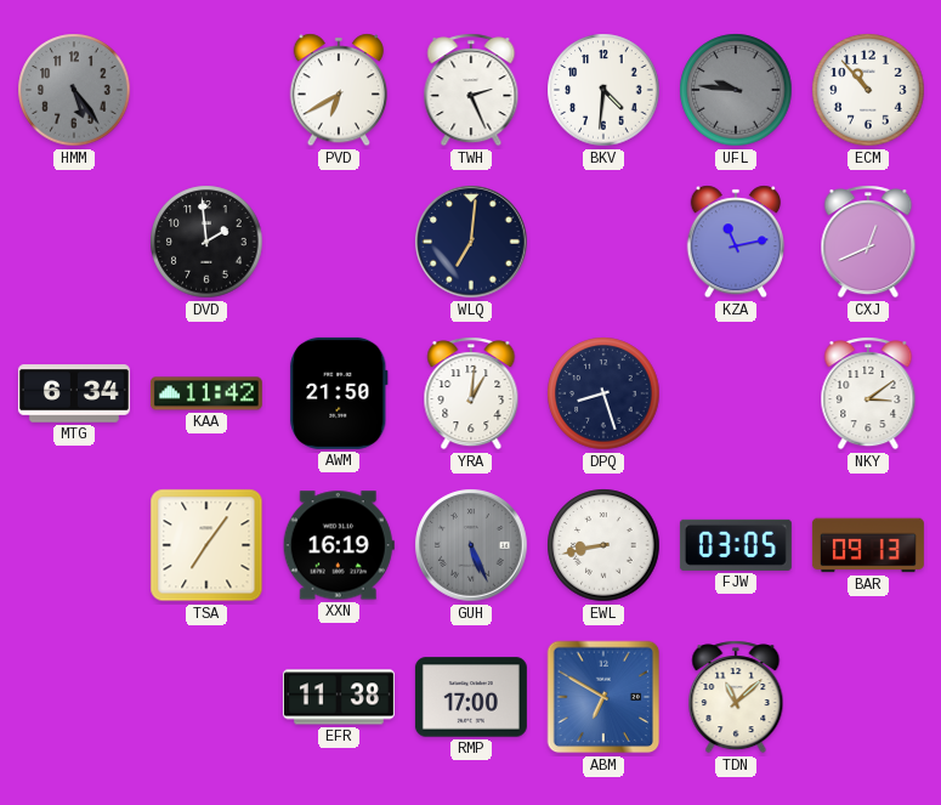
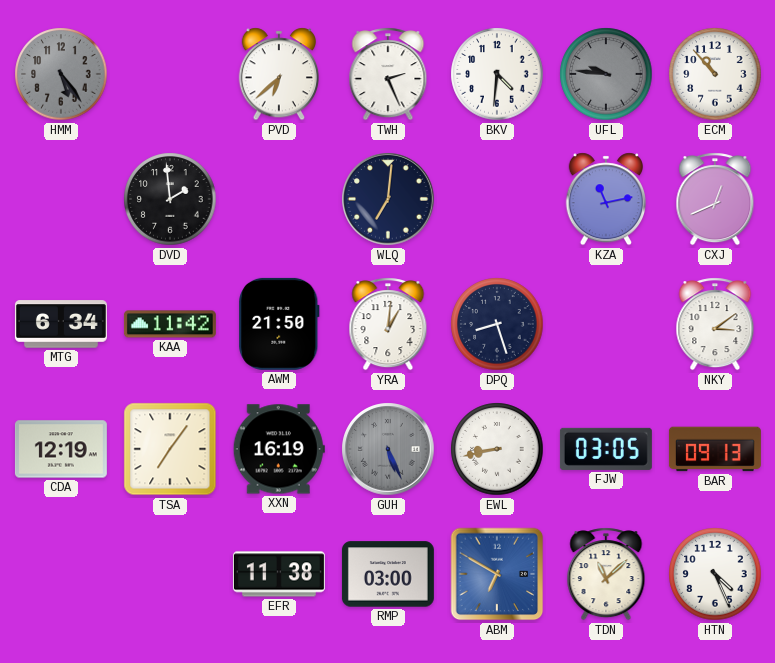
PVD: 6:40 -> 6:38
CDA: none -> 12:19
RMP: 17:00 -> 03:00
HTN: none -> 4:26
